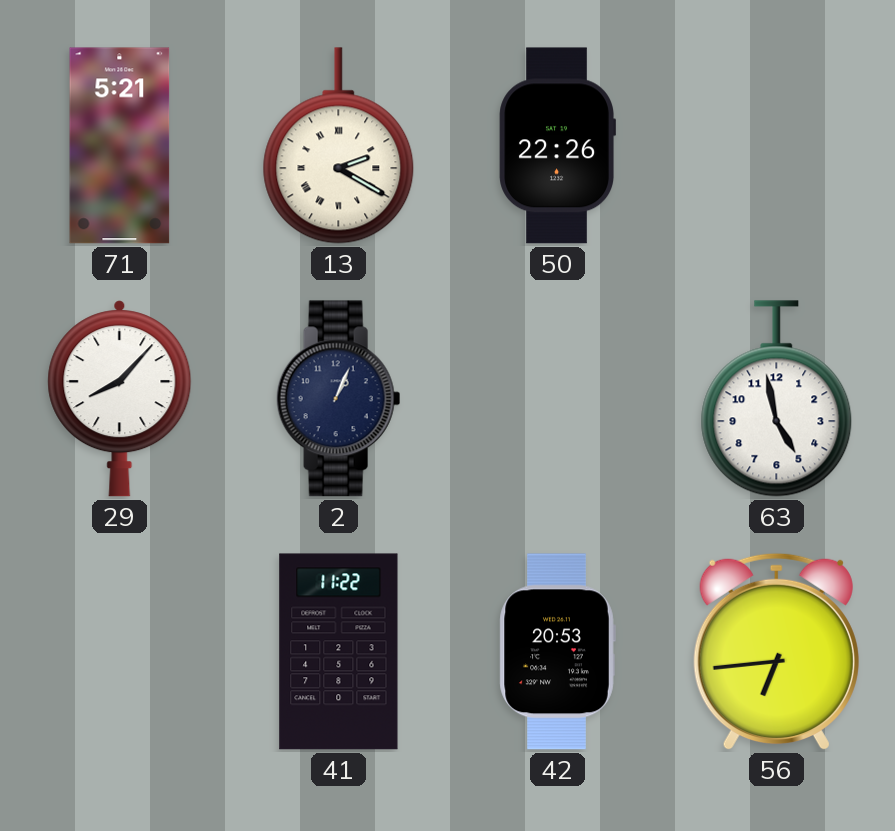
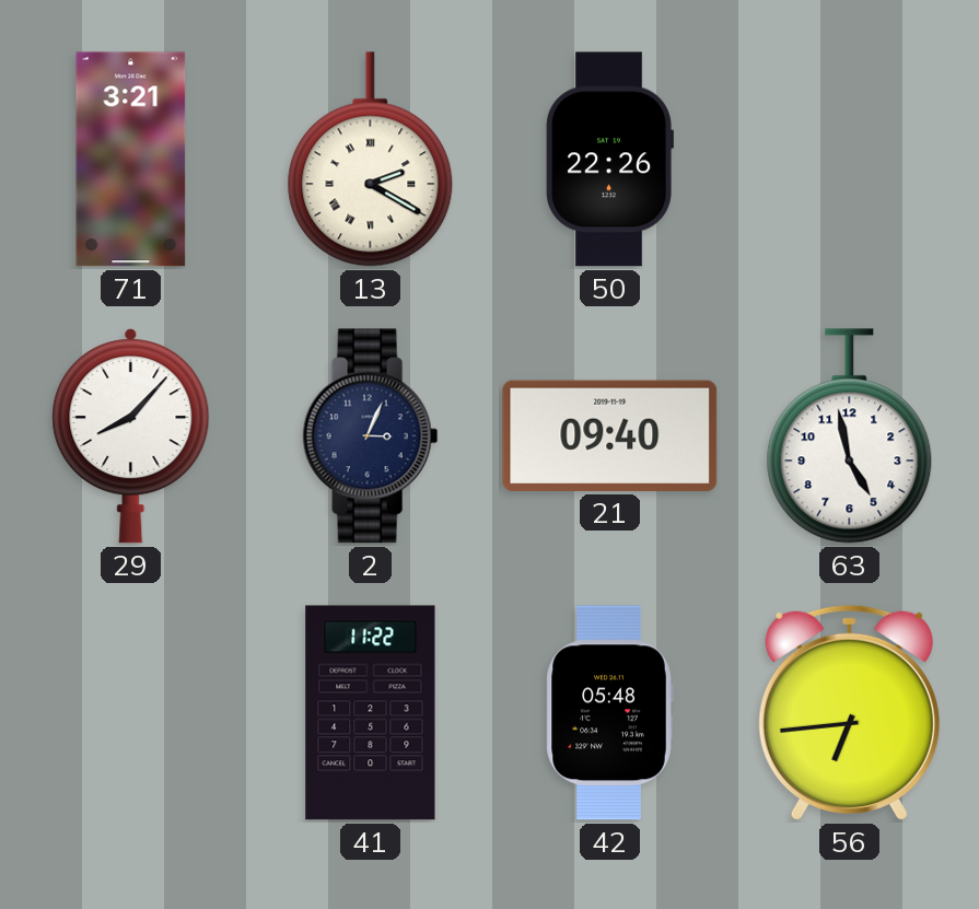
71: 5:21 -> 3:21
2: 1:04 -> 3:04
21: none -> 09:40
42: 20:53 -> 05:48
